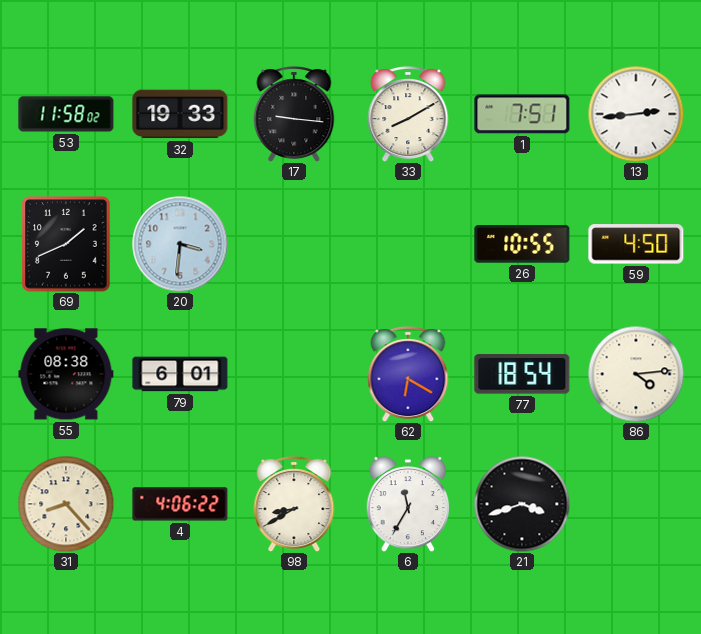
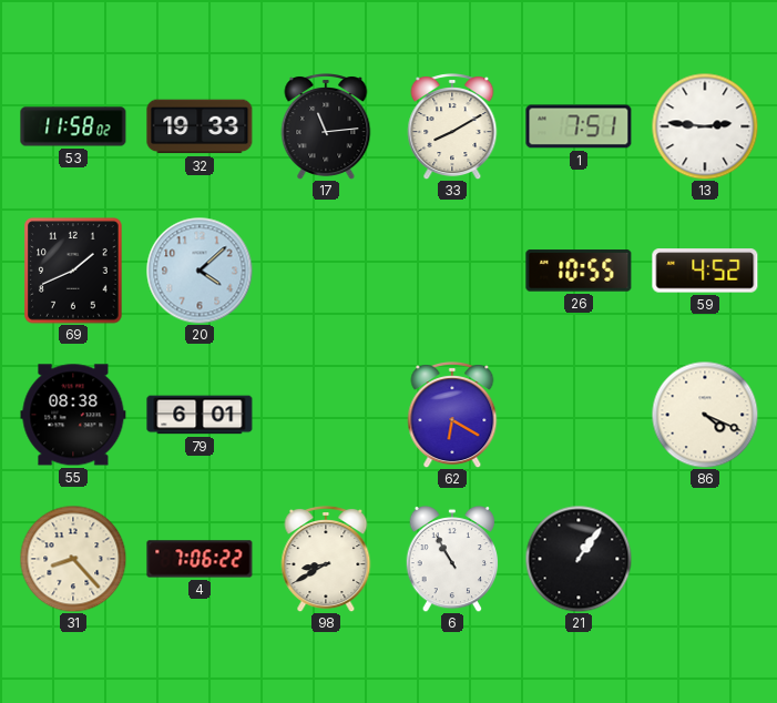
17: 9:16 -> 11:14
13: 2:44 -> 2:46
20: 3:31 -> 4:08
59: 4:50 -> 4:52
77: 18:54 -> none
86: 4:14 -> 4:19
4: 4:06 -> 7:06
6: 11:35 -> 10:55
21: 3:42 -> 1:06
